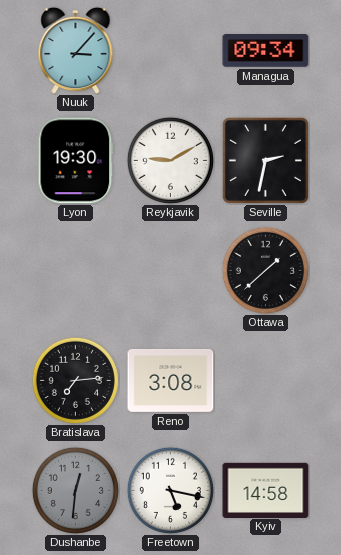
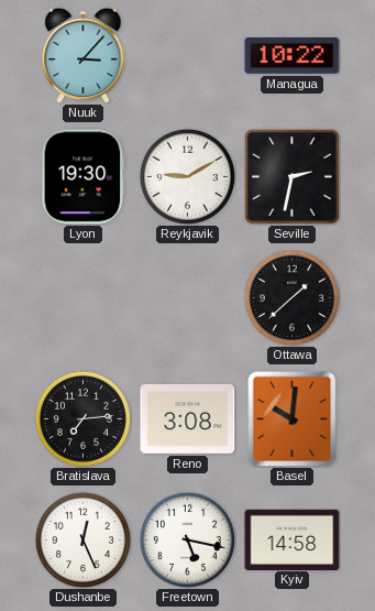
Managua: 09:34 -> 10:22
Basel: none -> 10:01
Dushanbe: 12:31 -> 12:26
Dushanbe dial: grey -> white
